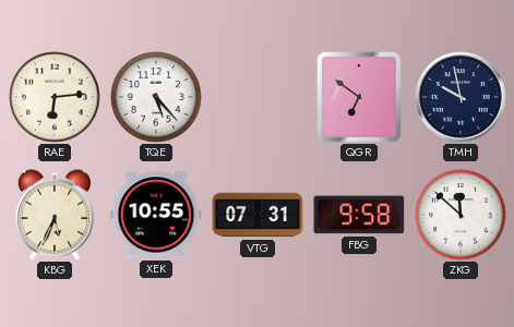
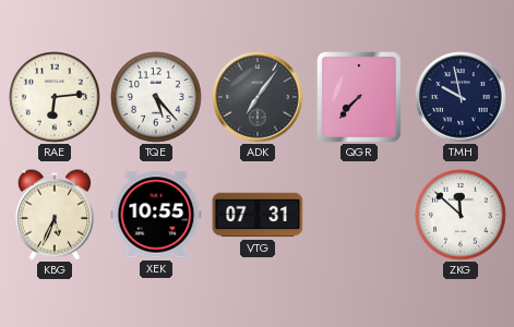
ADK: none -> 7:06
QGR: 6:51 -> 7:37
FBG: 9:58 -> none
